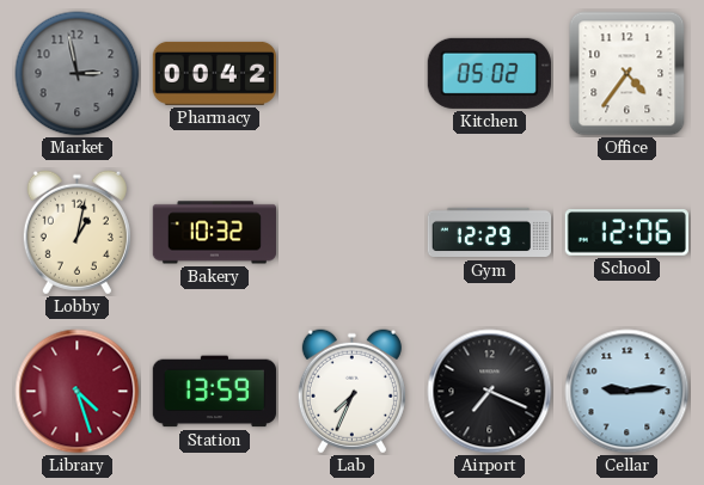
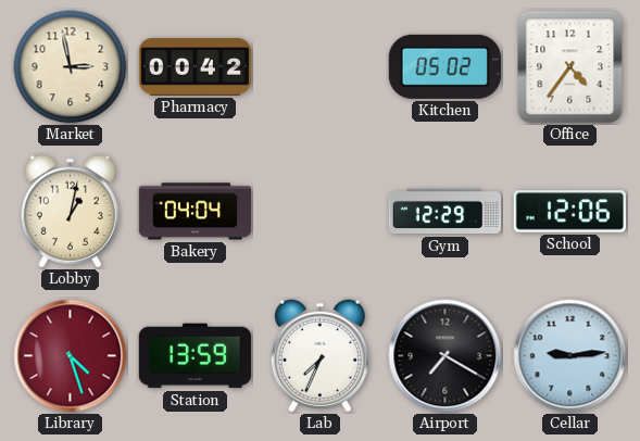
Market dial: grey -> cream
Bakery: 10:32 -> 04:04
Airport: 7:19 -> 7:20
